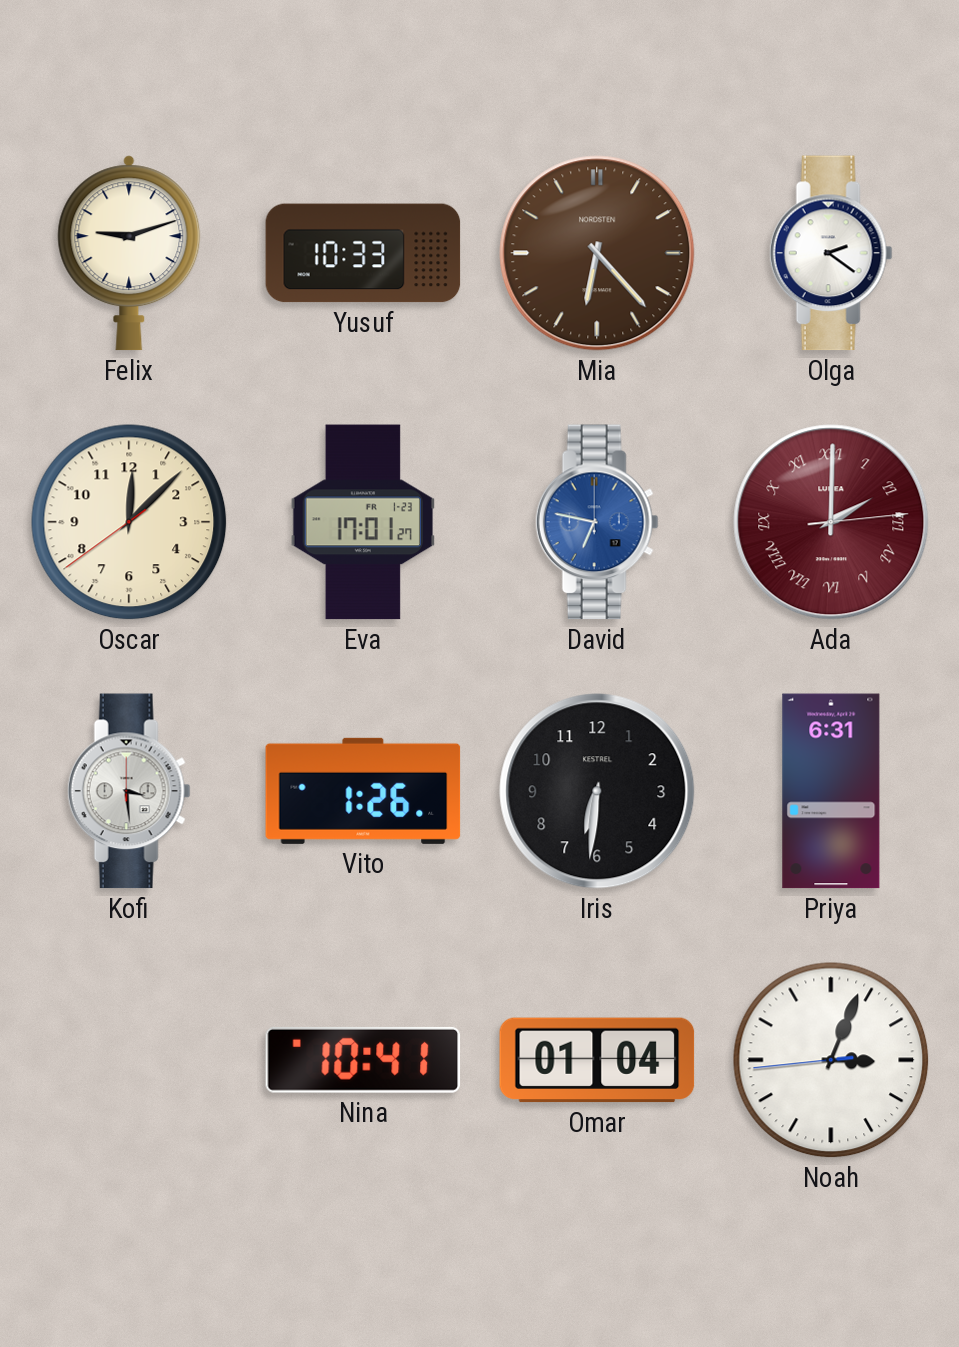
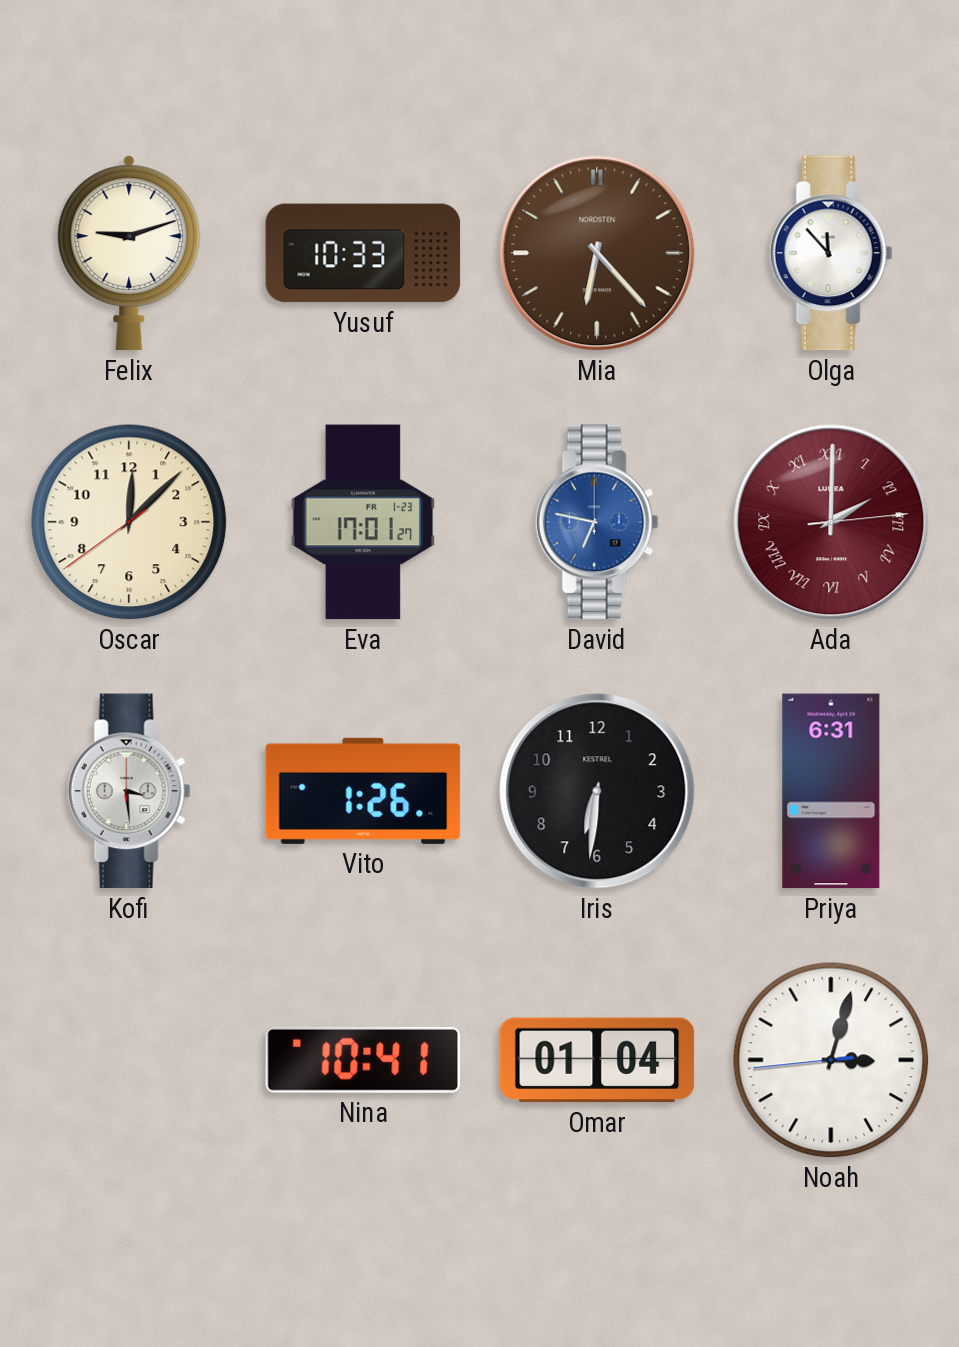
Olga: 2:21 -> 11:53
Noah: 3:03 -> 3:02
